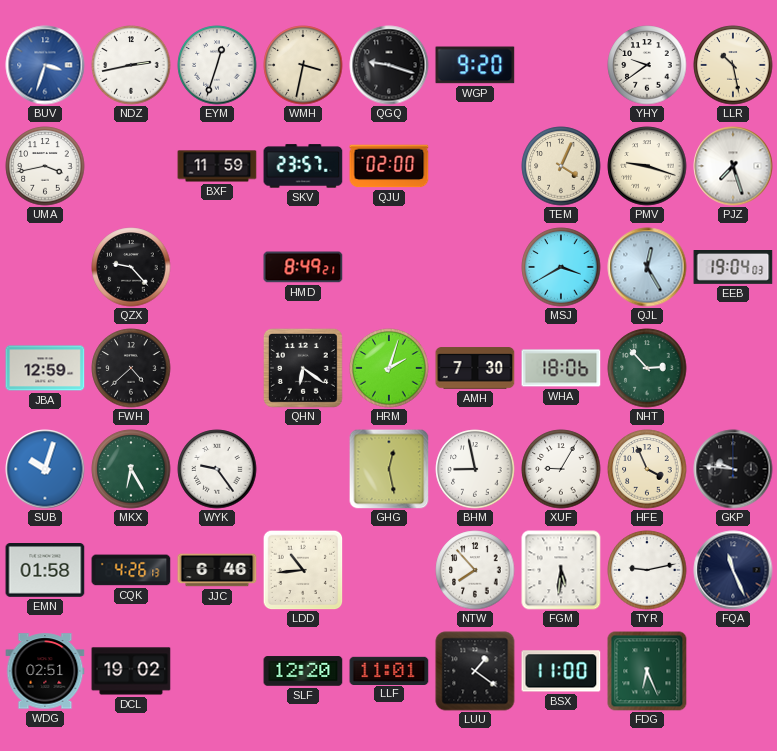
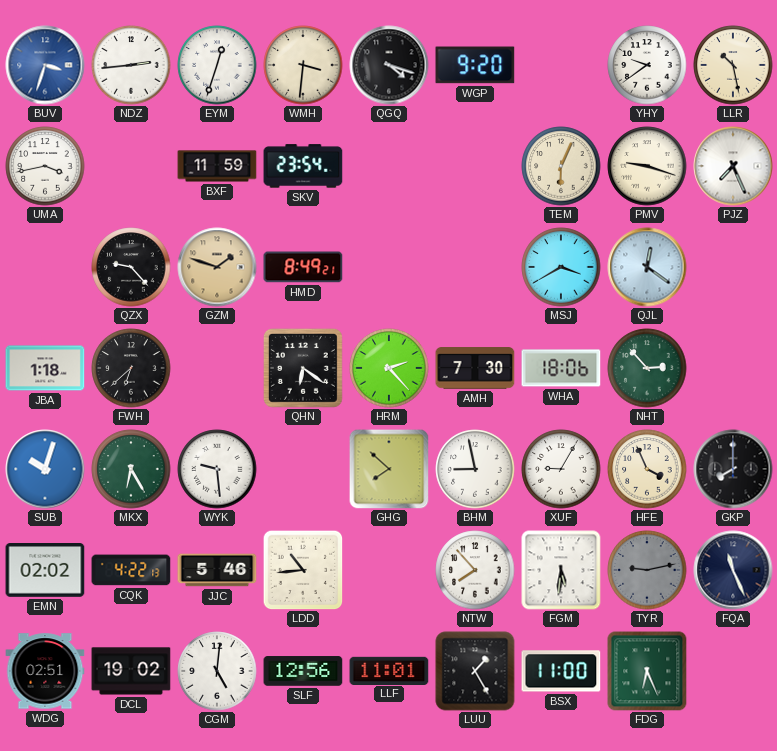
NDZ: 2:43 -> 2:44
WMH: 3:32 -> 3:31
QGQ: 9:18 -> 4:18
SKV: 23:57 -> 23:54
QJU: 02:00 -> none
TEM: 4:04 -> 6:04
PJZ: 7:27 -> 7:26
GZM: none -> 1:48
QJL: 12:25 -> 12:21
EEB: 19:04 -> none
JBA: 12:59 -> 1:18
FWH: 4:38 -> 6:38
HRM: 2:03 -> 2:23
WYK: 9:24 -> 9:29
GHG: 12:28 -> 7:52
GKP: 9:46 -> 8:00
EMN: 01:58 -> 02:02
CQK: 4:26 -> 4:22
JJC: 6:46 -> 5:46
TYR dial: white -> grey
CGM: none -> 5:01
SLF: 12:20 -> 12:56
LUU: 1:21 -> 1:25
